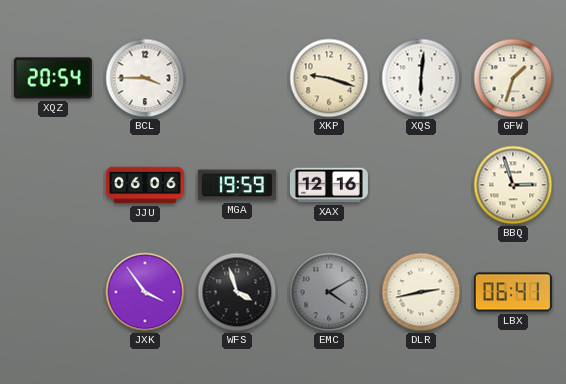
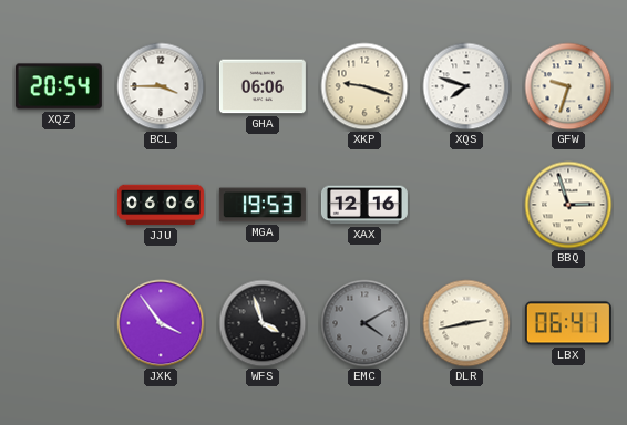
GHA: none -> 06:06
XQS: 6:01 -> 7:48
GFW: 1:33 -> 9:33
MGA: 19:59 -> 19:53
